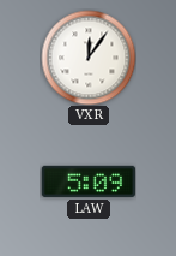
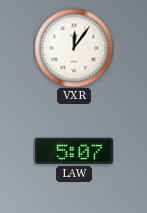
LAW: 5:09 -> 5:07
